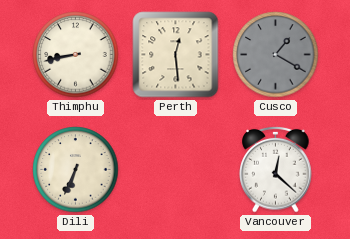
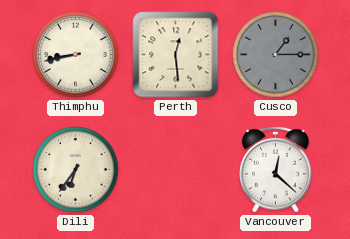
Cusco: 1:20 -> 1:15
Dili: 6:34 -> 6:36
